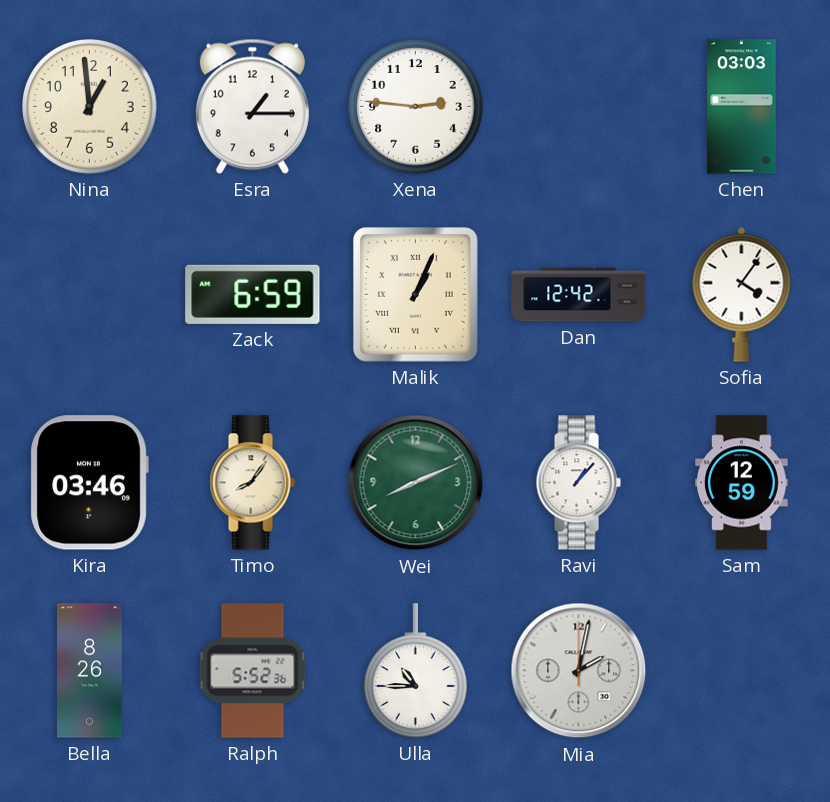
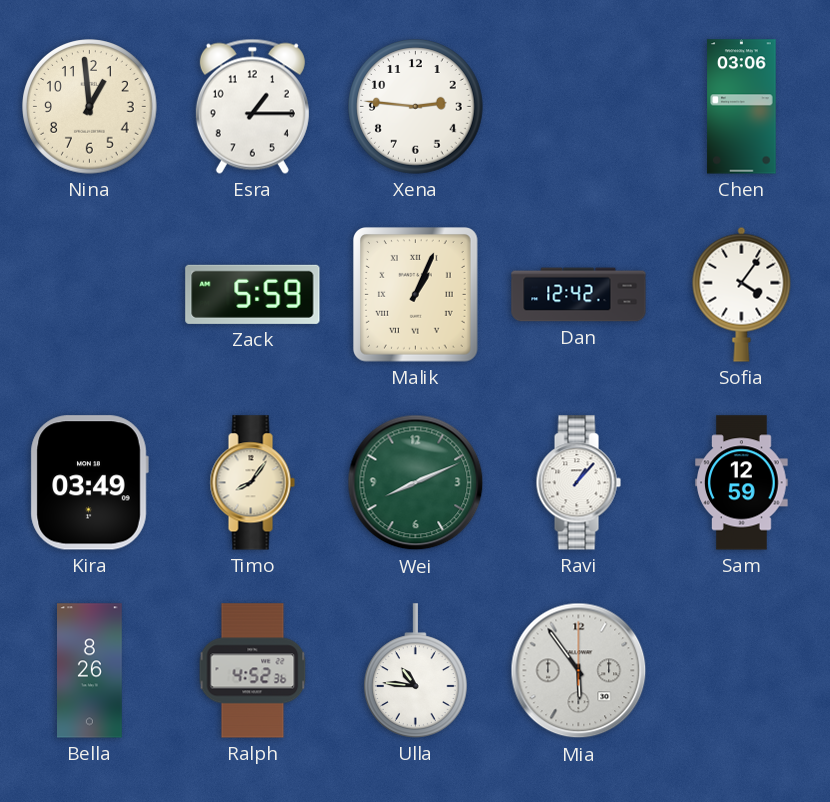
Chen: 03:03 -> 03:06
Zack: 6:59 -> 5:59
Kira: 03:46 -> 03:49
Ralph: 5:52 -> 4:52
Ulla: 10:45 -> 10:46
Mia: 2:02 -> 5:54
